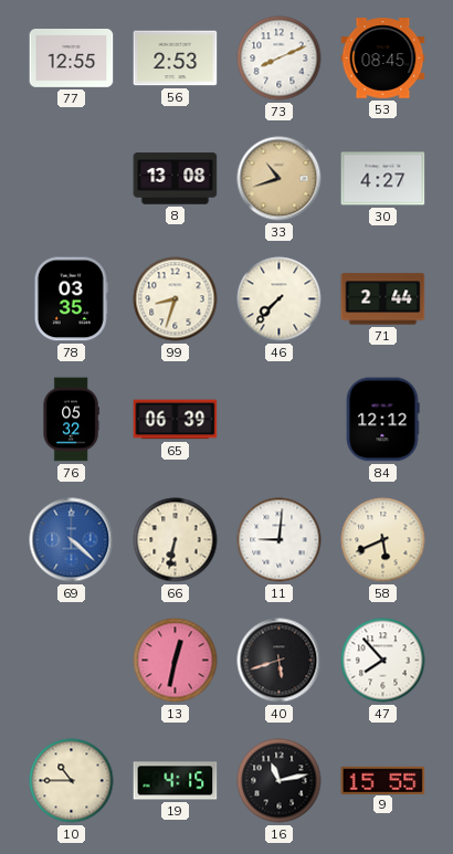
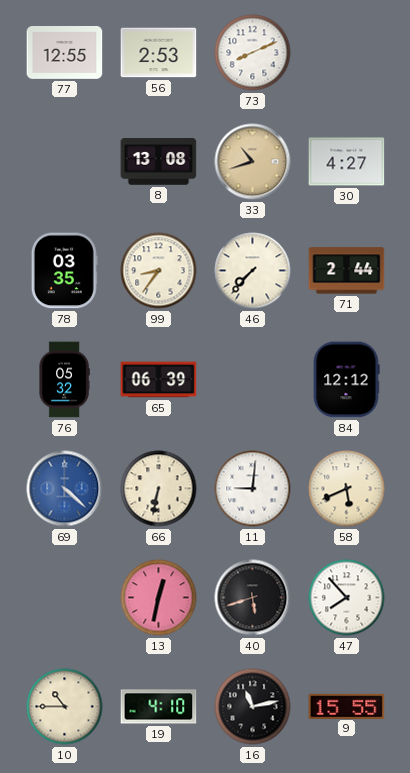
53: 08:45 -> none
99: 8:33 -> 8:36
19: 4:15 -> 4:10
